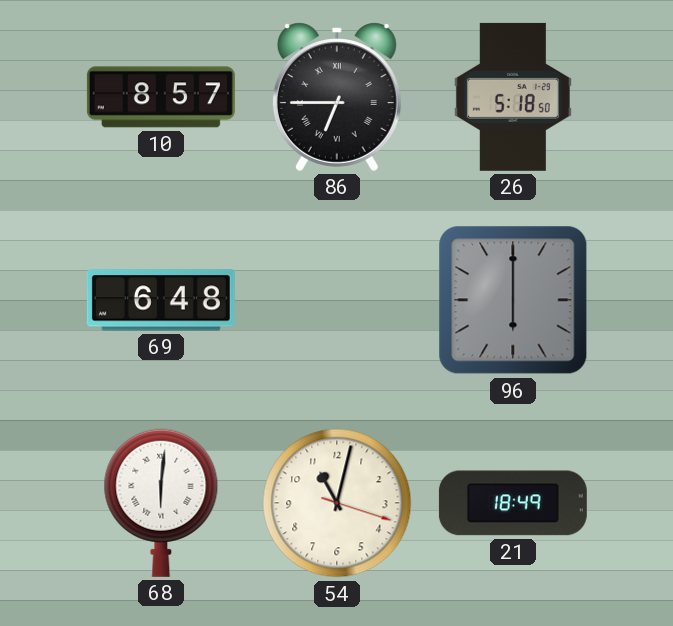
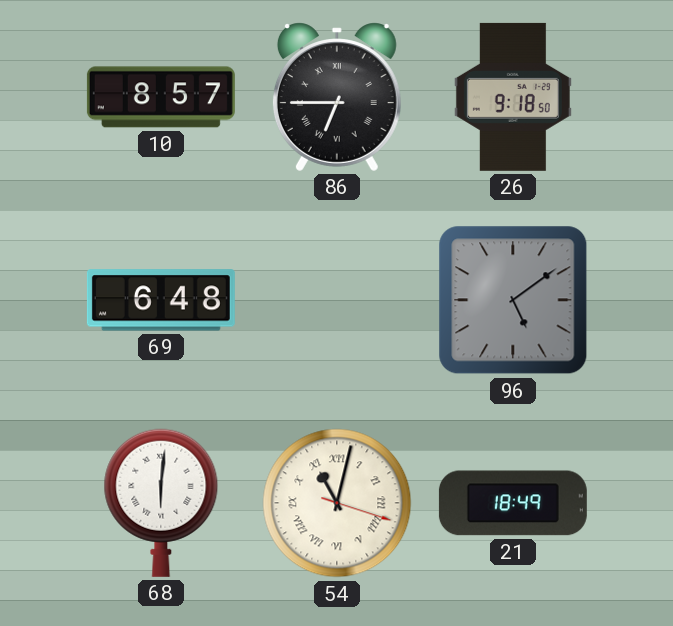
26: 5:18 -> 9:18
96: 6:00 -> 5:09
54 numerals: Arabic -> Roman
